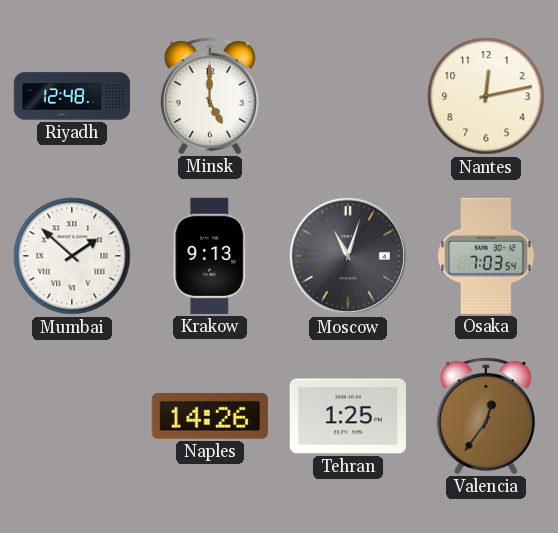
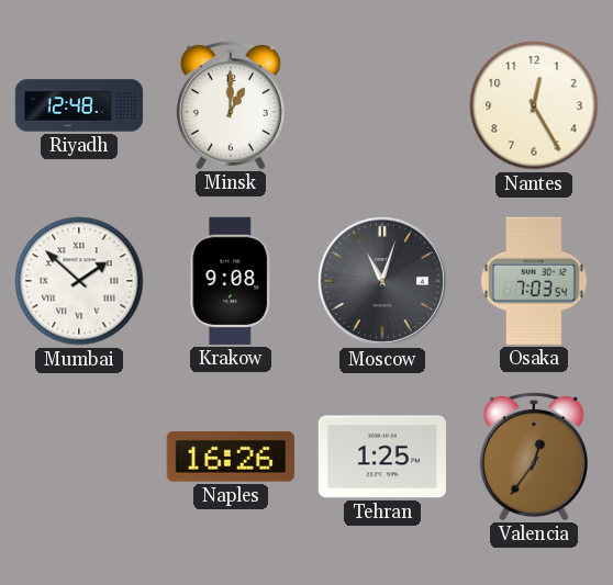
Minsk: 5:00 -> 1:00
Nantes: 12:13 -> 12:25
Krakow: 9:13 -> 9:08
Naples: 14:26 -> 16:26
